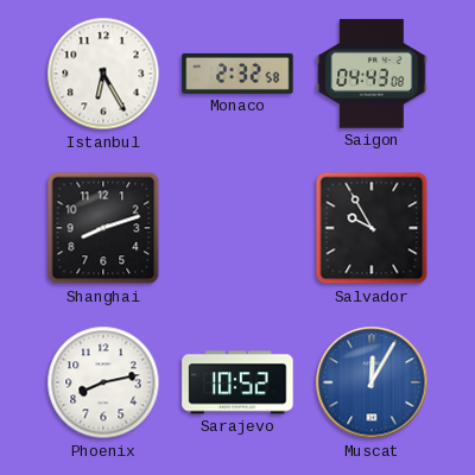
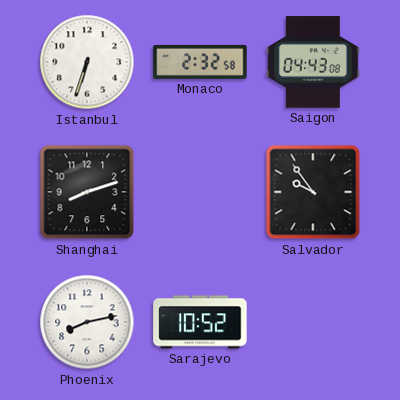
Istanbul: 6:25 -> 6:33
Salvador: 9:55 -> 9:54
Muscat: 12:05 -> none
